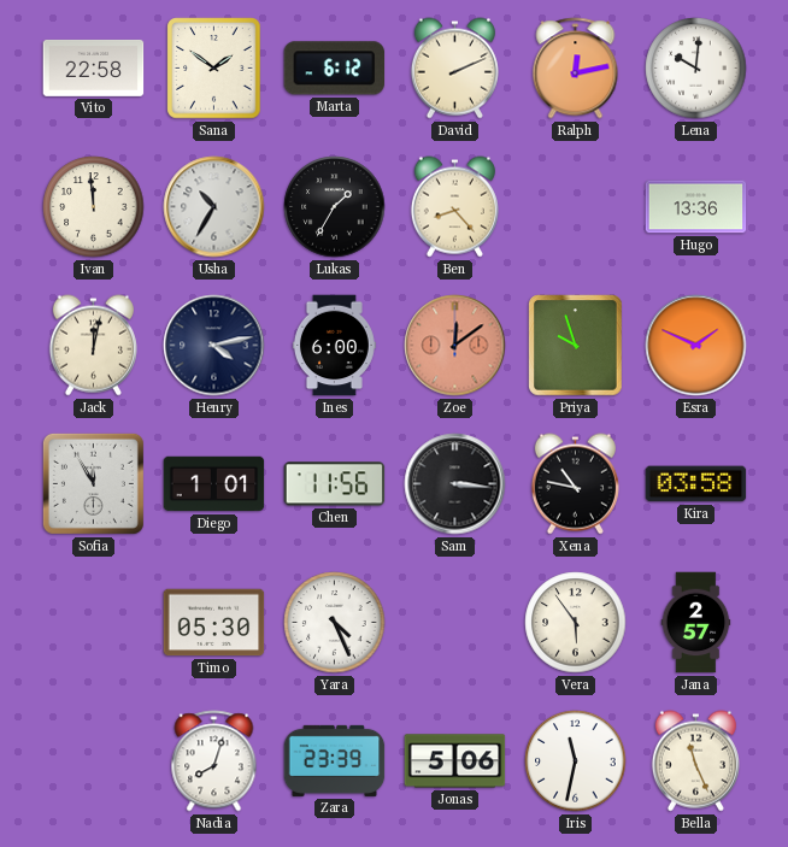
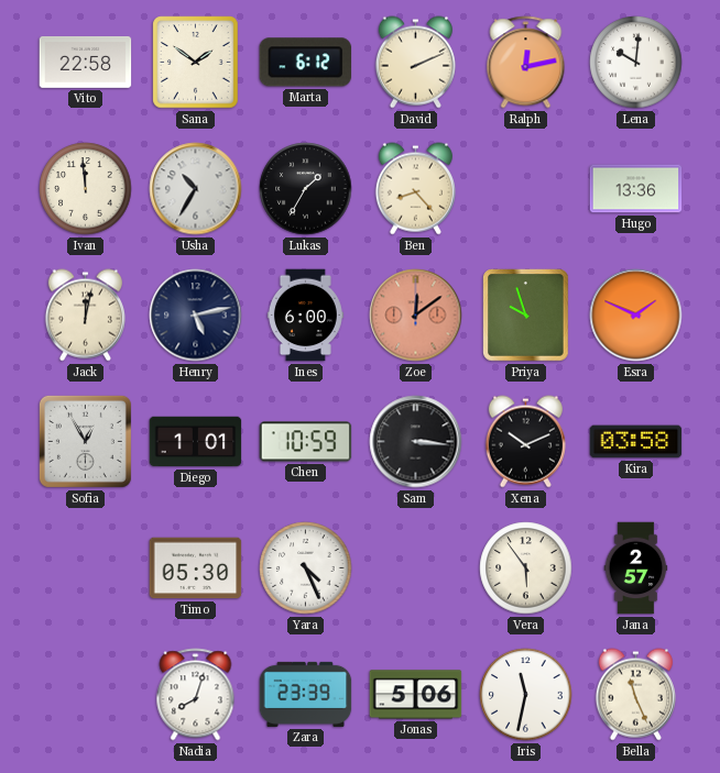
Henry: 4:13 -> 5:13
Sofia: 11:55 -> 12:55
Chen: 11:56 -> 10:59
Xena: 10:47 -> 10:11
